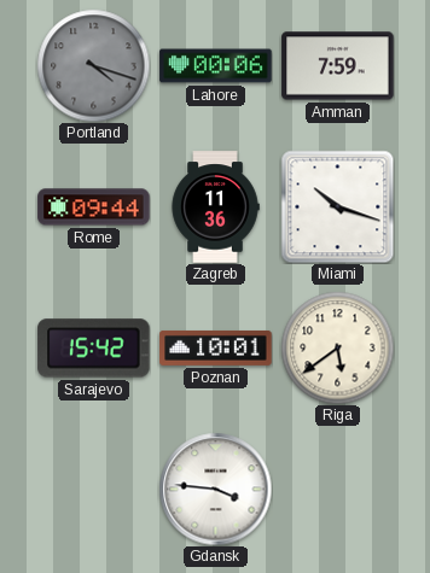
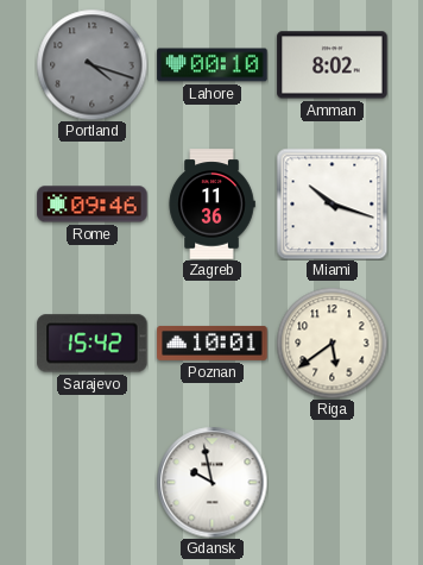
Lahore: 00:06 -> 00:10
Amman: 7:59 -> 8:02
Rome: 09:44 -> 09:46
Gdansk: 3:46 -> 9:58
